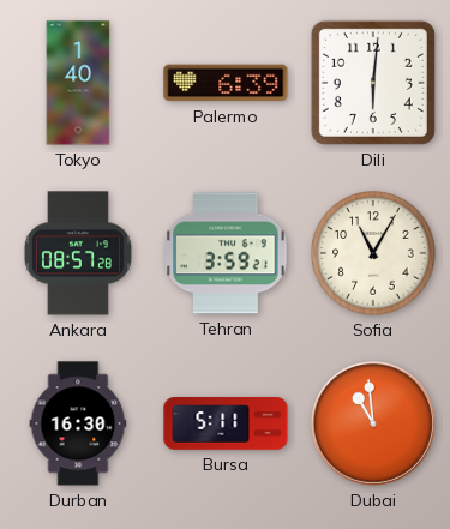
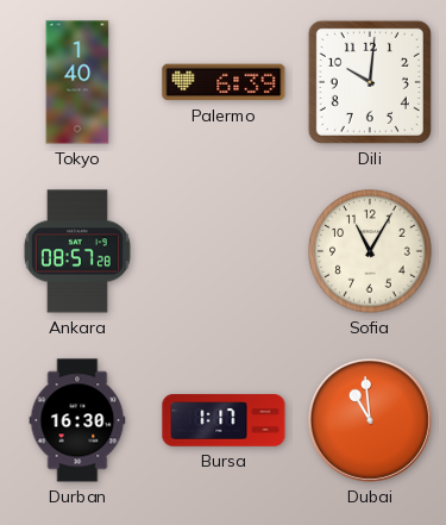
Dili: 6:01 -> 10:01
Tehran: 3:59 -> none
Bursa: 5:11 -> 1:17
